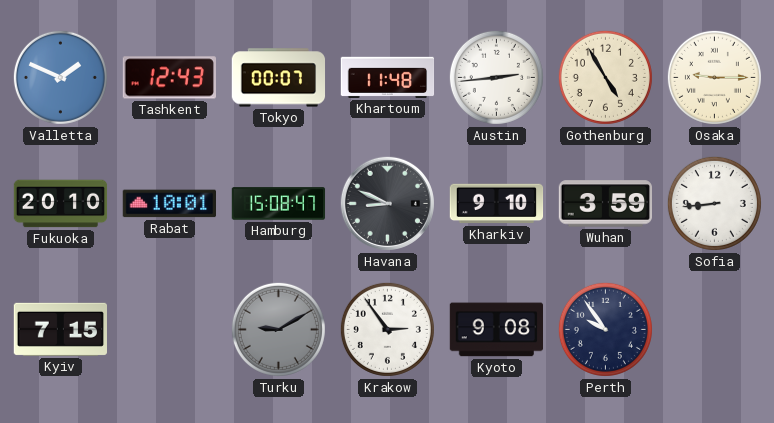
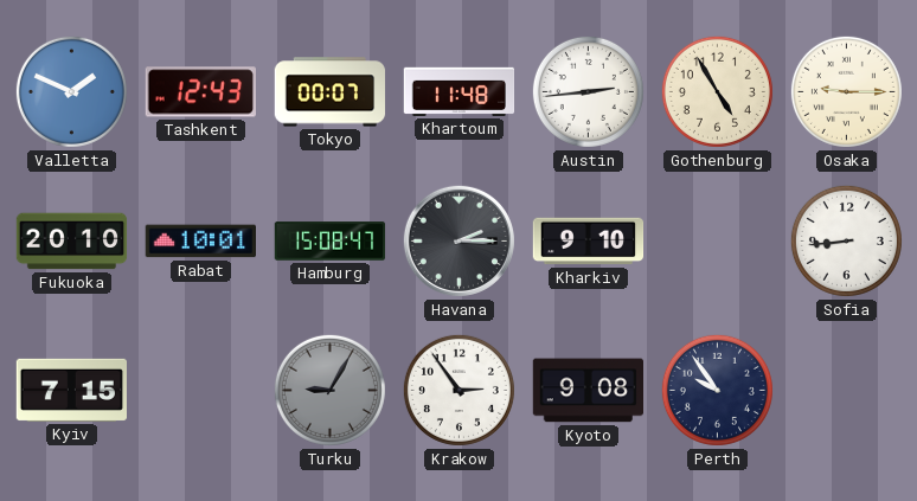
Havana: 8:49 -> 2:15
Wuhan: 3:59 -> none
Turku: 9:10 -> 9:05
